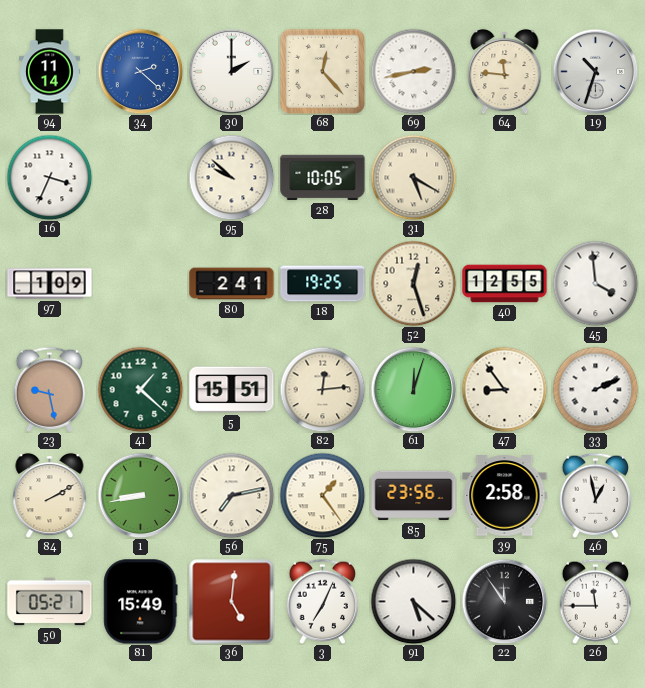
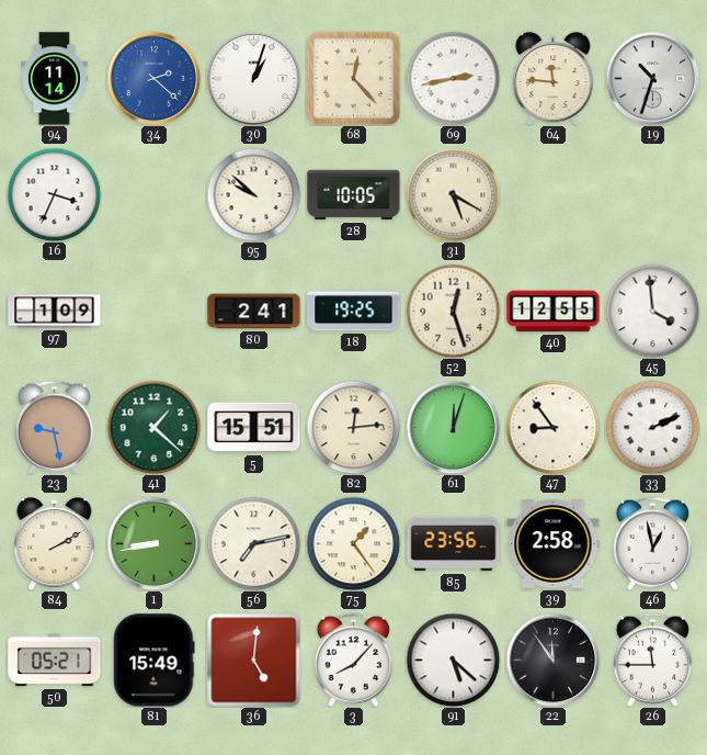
30: 2:00 -> 1:03
3: 7:04 -> 8:07
